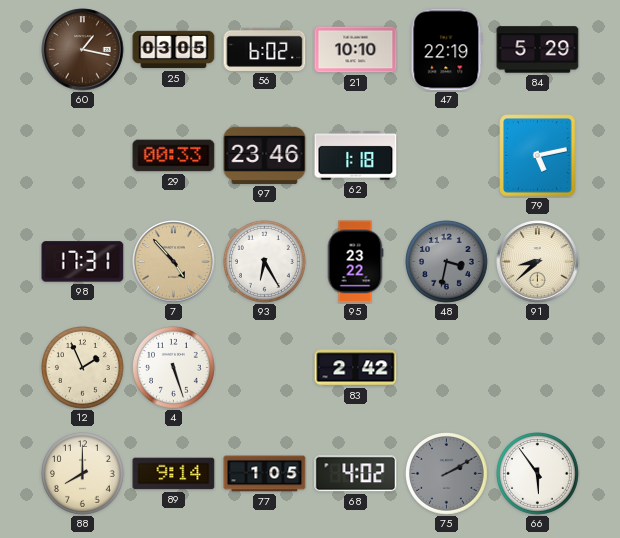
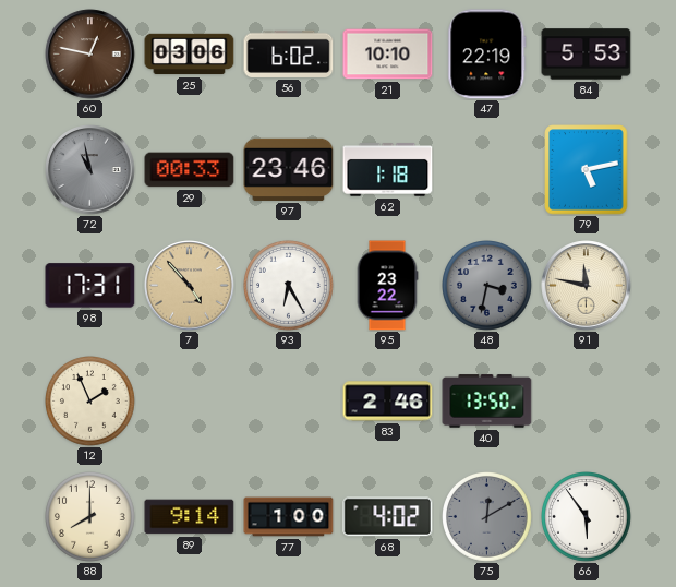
60: 1:17 -> 12:47
25: 03:05 -> 03:06
84: 5:29 -> 5:53
72: none -> 10:58
91: 8:38 -> 11:47
4: 5:27 -> none
83: 2:42 -> 2:46
40: none -> 13:50
77: 1:05 -> 1:00
75: 2:10 -> 12:10
